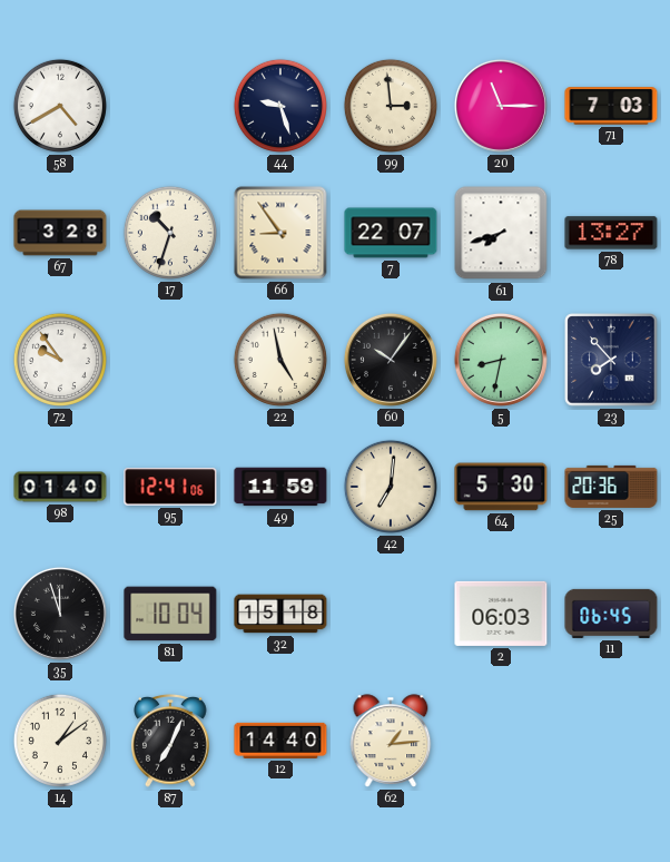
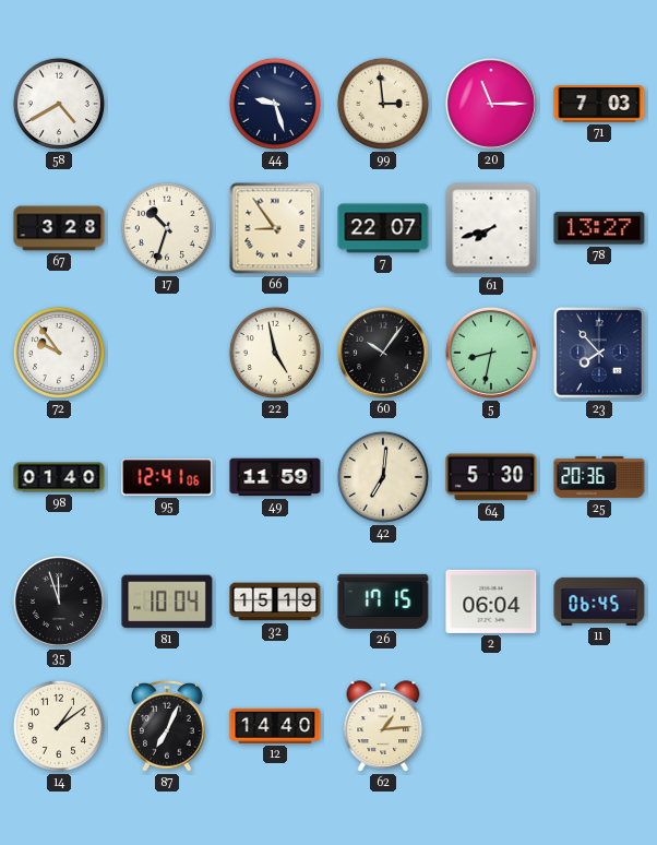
32: 15:18 -> 15:19
26: none -> 17:15
2: 06:03 -> 06:04
